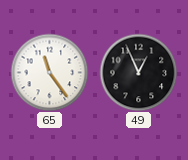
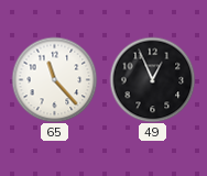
65: 11:24 -> 11:23
